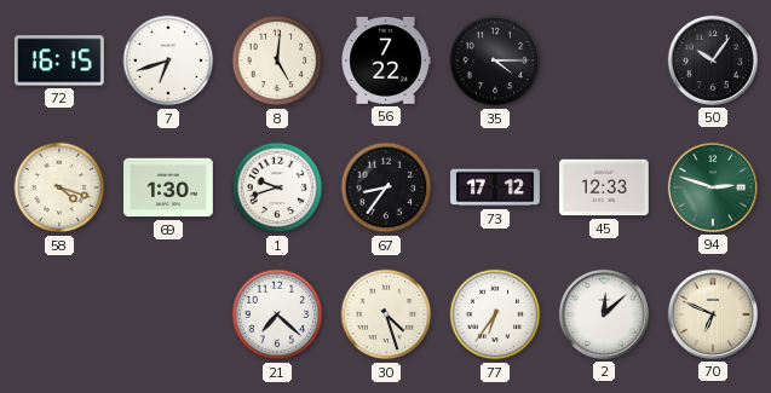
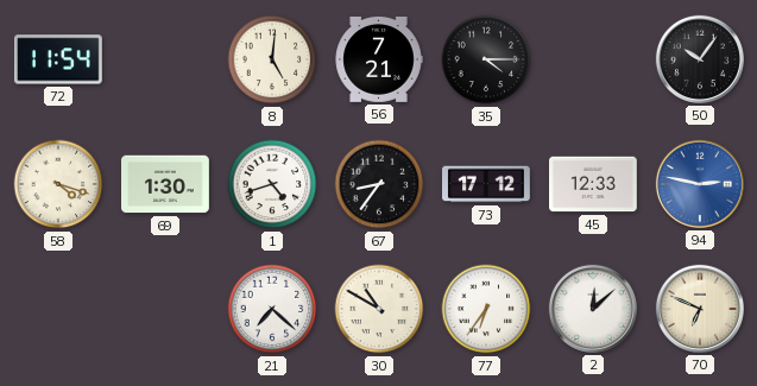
72: 16:15 -> 11:54
7: 6:42 -> none
56: 7:22 -> 7:21
1: 9:42 -> 4:42
94: 2:48 -> 2:47
94 dial: green -> blue
30: 4:27 -> 10:50
